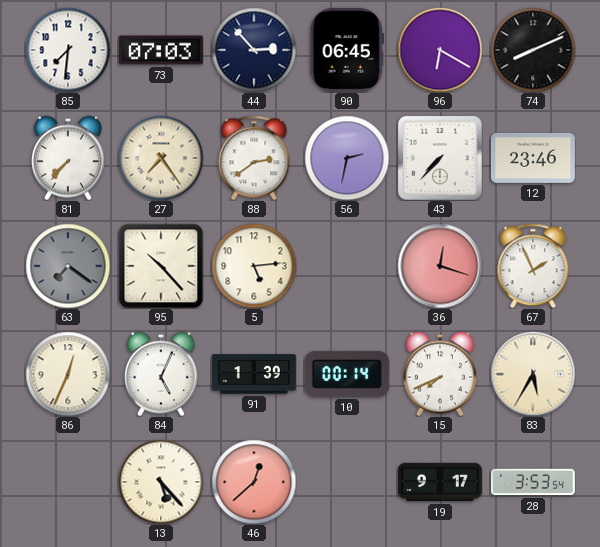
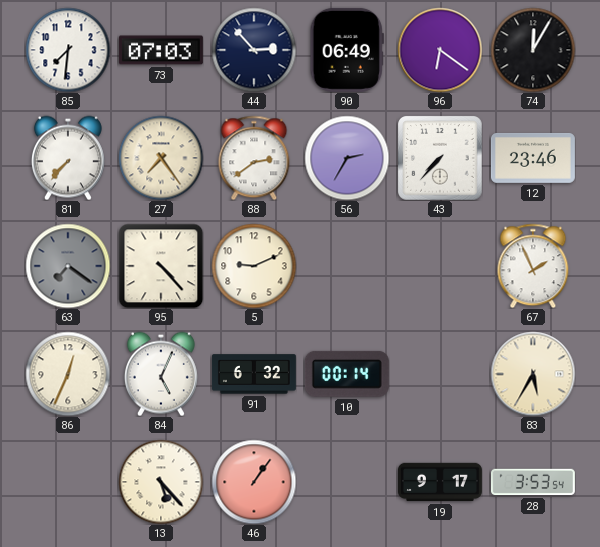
90: 06:45 -> 06:49
96: 6:20 -> 6:21
74: 8:11 -> 12:05
56: 2:32 -> 2:35
95: 10:23 -> 4:23
5: 5:14 -> 9:11
36: 12:18 -> none
91: 1:39 -> 6:32
15: 7:41 -> none
46: 12:38 -> 1:06
